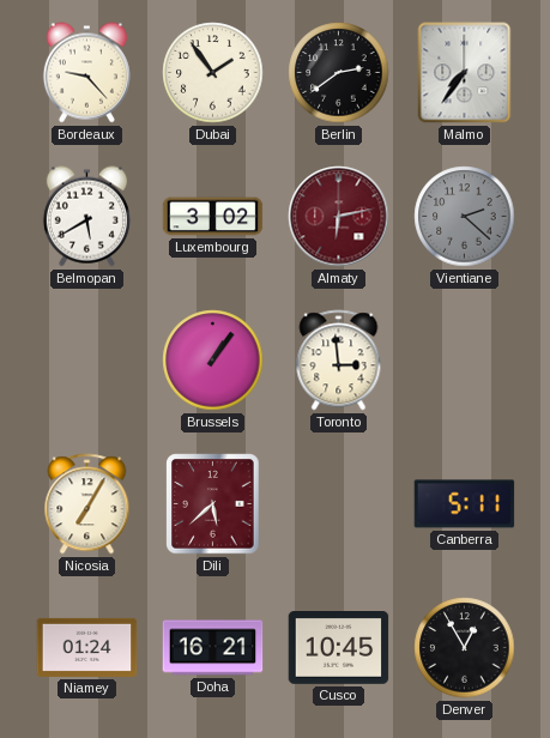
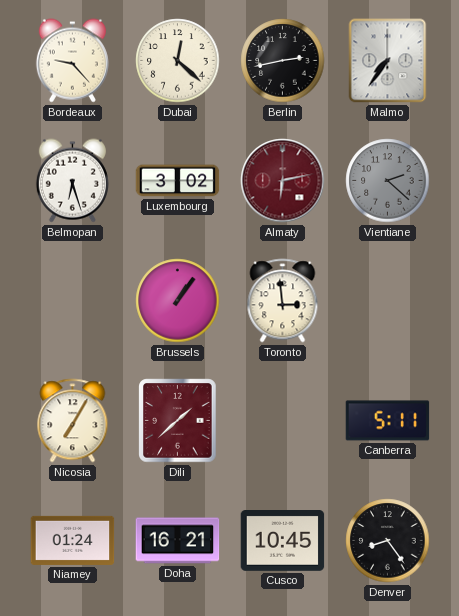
Dubai: 1:54 -> 12:22
Berlin: 2:39 -> 2:43
Belmopan: 5:40 -> 6:27
Dili: 5:38 -> 1:38
Denver: 12:55 -> 8:24
